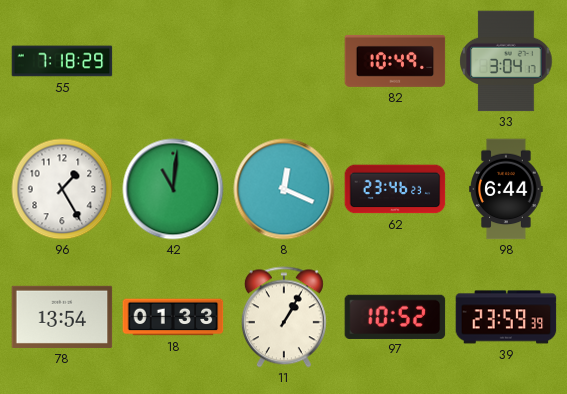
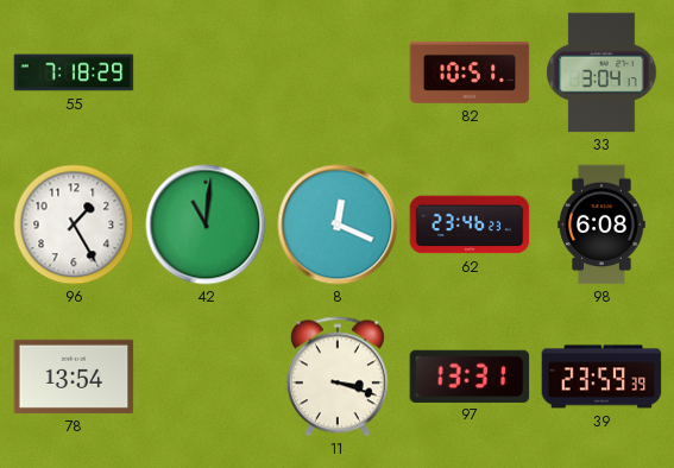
82: 10:49 -> 10:51
98: 6:44 -> 6:08
18: 01:33 -> none
11: 1:05 -> 3:18
97: 10:52 -> 13:31
